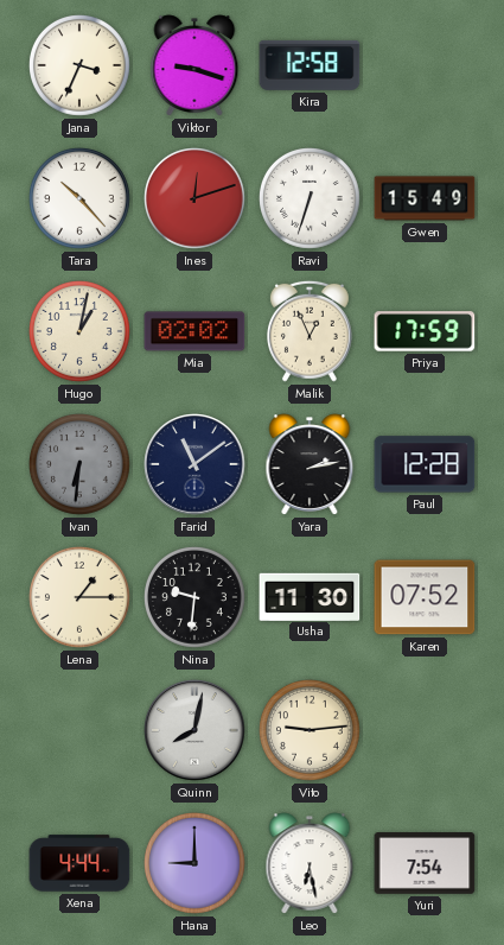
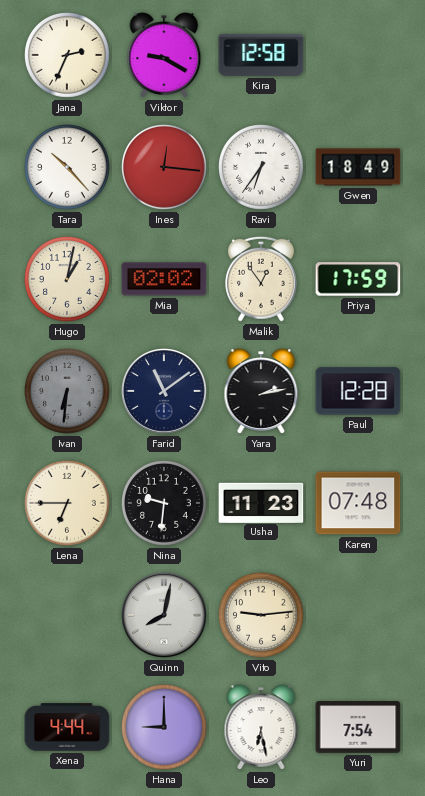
Jana: 3:34 -> 2:34
Viktor: 9:18 -> 9:20
Ines: 12:12 -> 12:16
Ravi: 6:33 -> 6:36
Gwen: 15:49 -> 18:49
Malik: 12:56 -> 12:54
Lena: 1:15 -> 6:45
Usha: 11:30 -> 11:23
Karen: 07:52 -> 07:48
